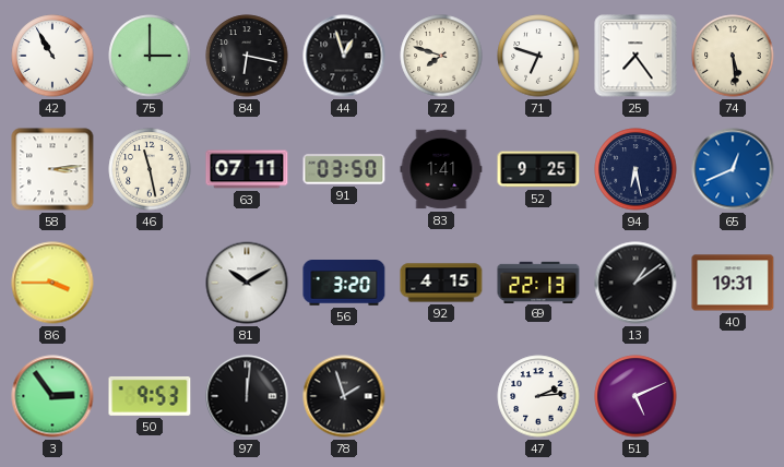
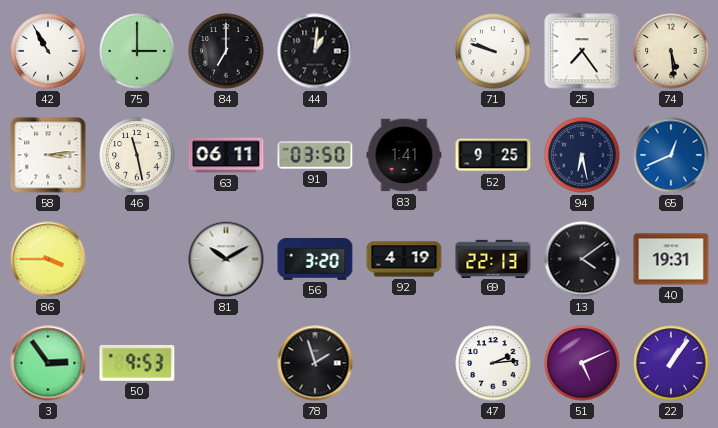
84: 6:17 -> 7:00
44: 12:57 -> 1:01
72: 7:48 -> none
71: 6:48 -> 9:48
63: 07:11 -> 06:11
92: 4:15 -> 4:19
13: 1:09 -> 4:09
97: 12:01 -> none
22: none -> 1:06
